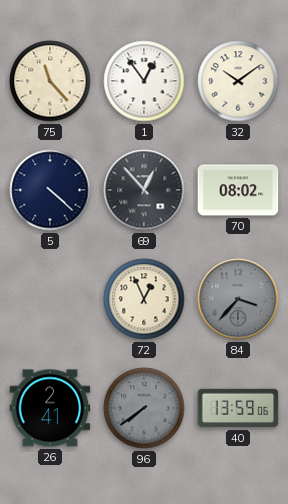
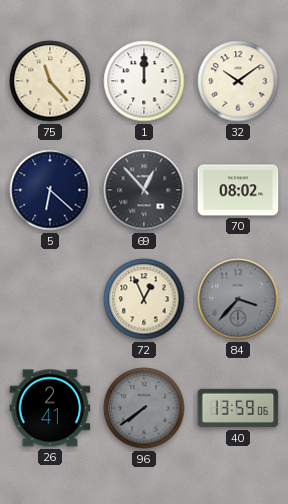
1: 12:54 -> 12:00
5: 4:22 -> 6:22
